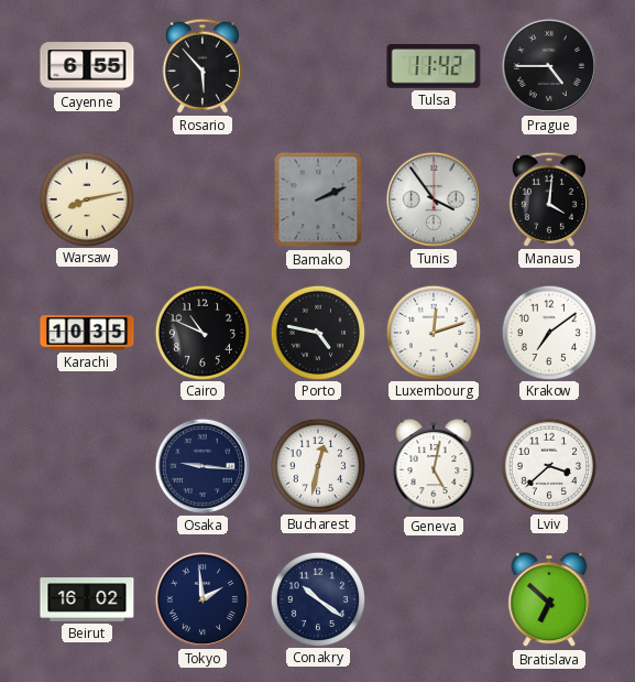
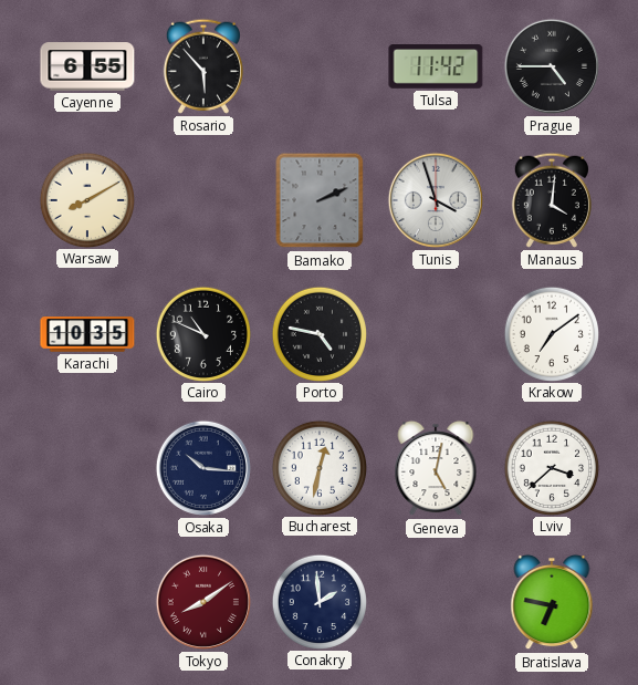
Warsaw: 8:13 -> 8:10
Tunis: 3:54 -> 3:57
Luxembourg: 12:12 -> none
Osaka: 9:16 -> 10:16
Beirut: 16:02 -> none
Tokyo: 1:59 -> 8:09
Tokyo dial: navy -> burgundy
Conakry: 10:21 -> 1:59
Bratislava: 6:52 -> 6:47
